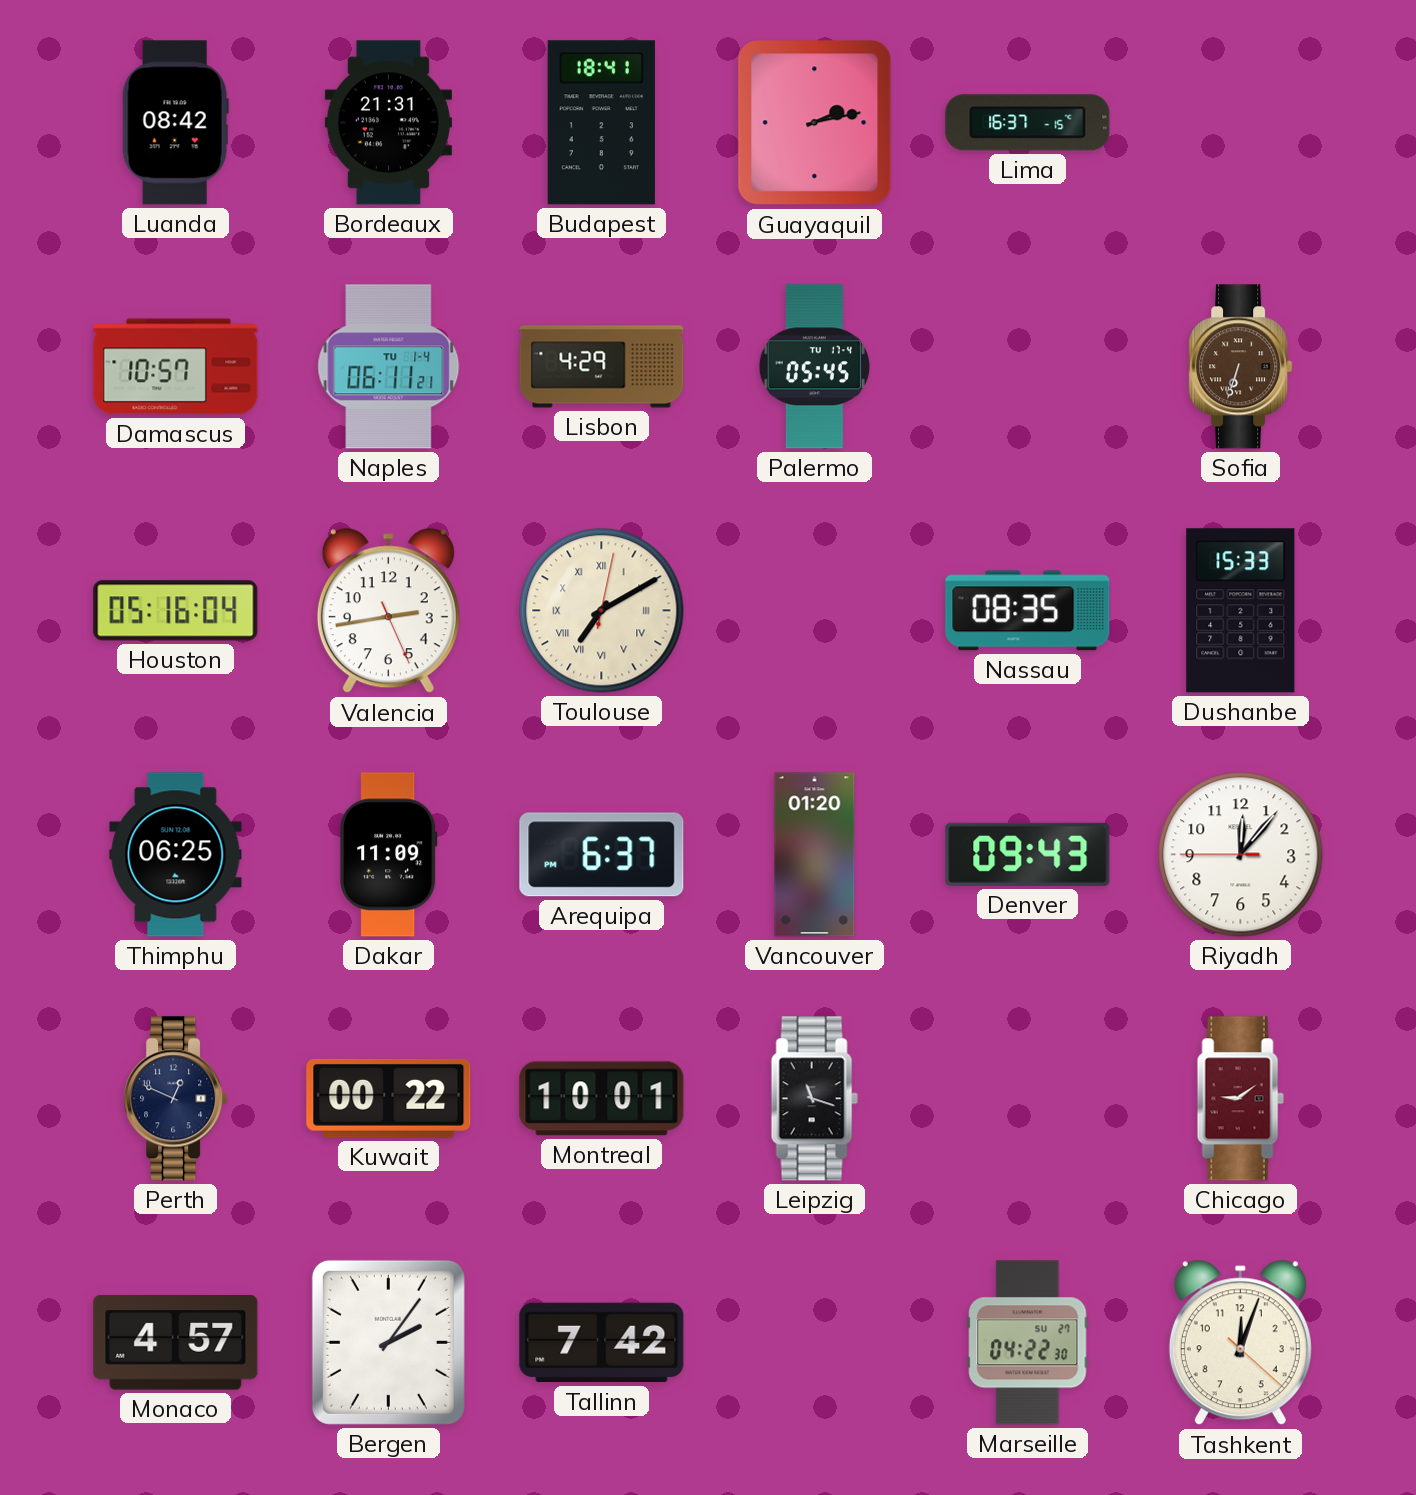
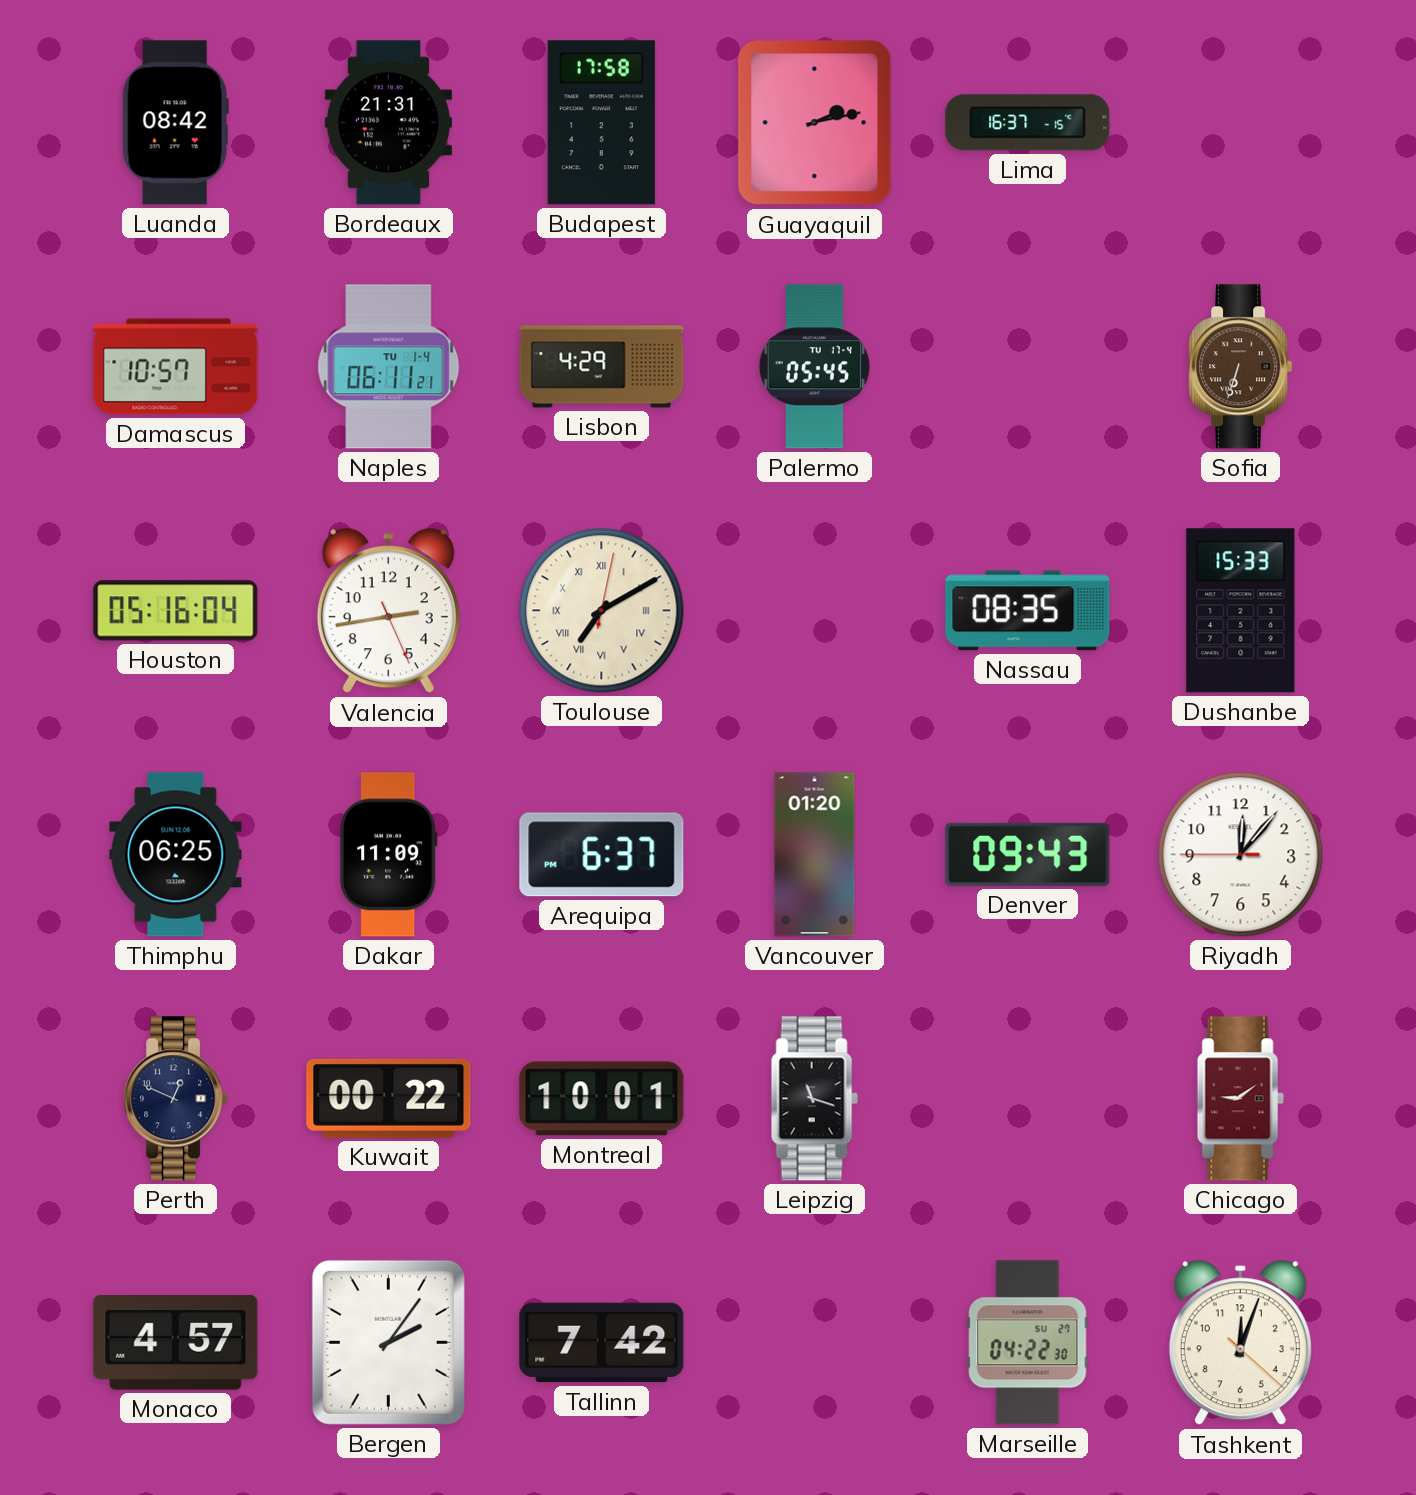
Budapest: 18:41 -> 17:58
